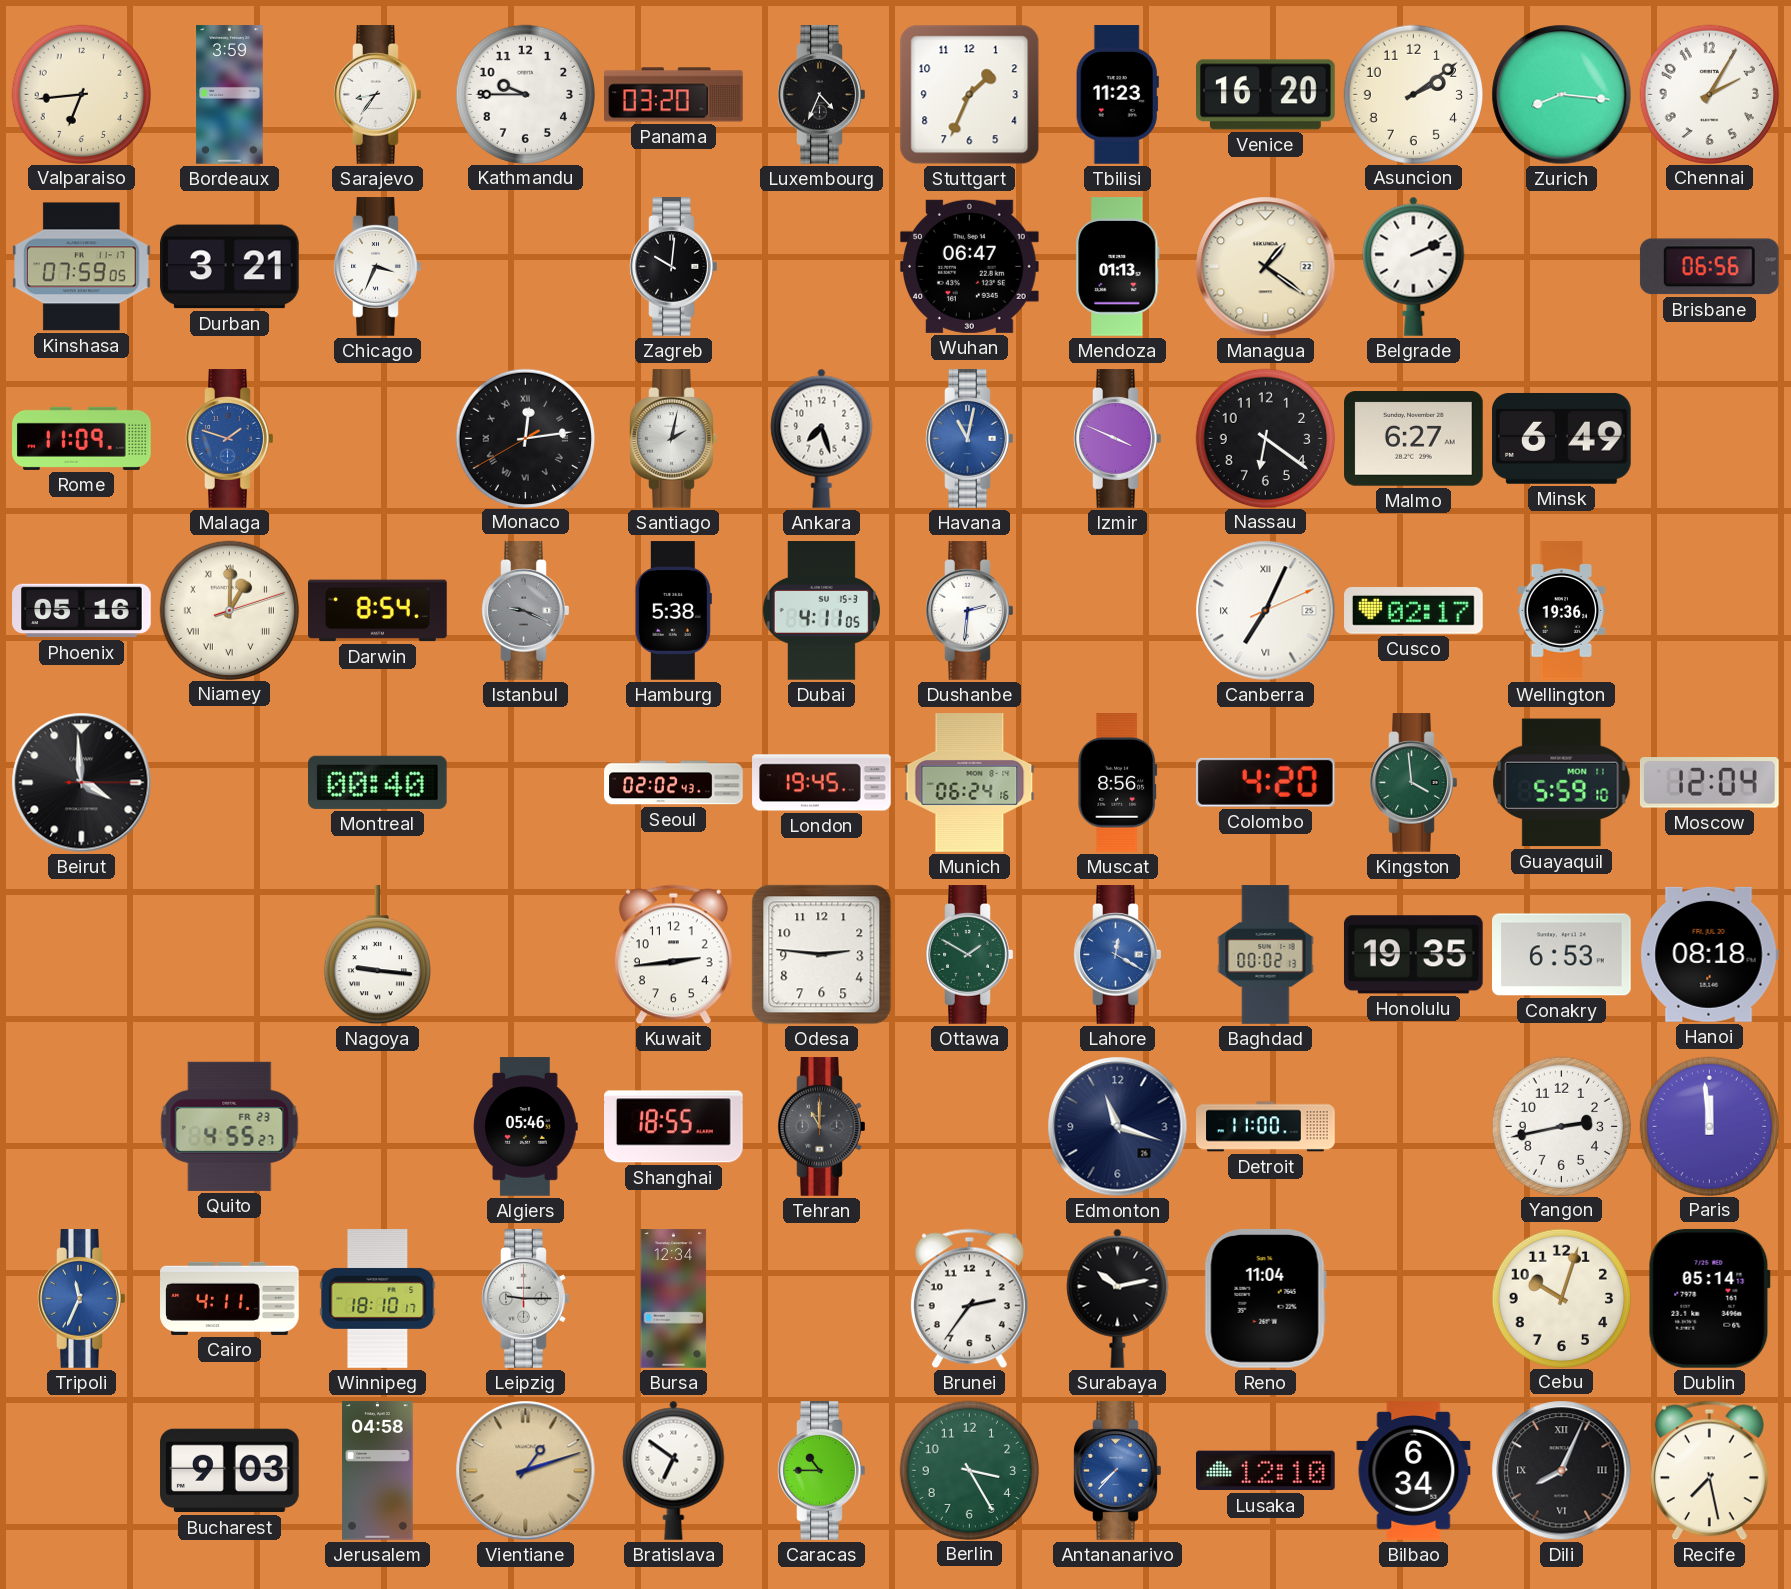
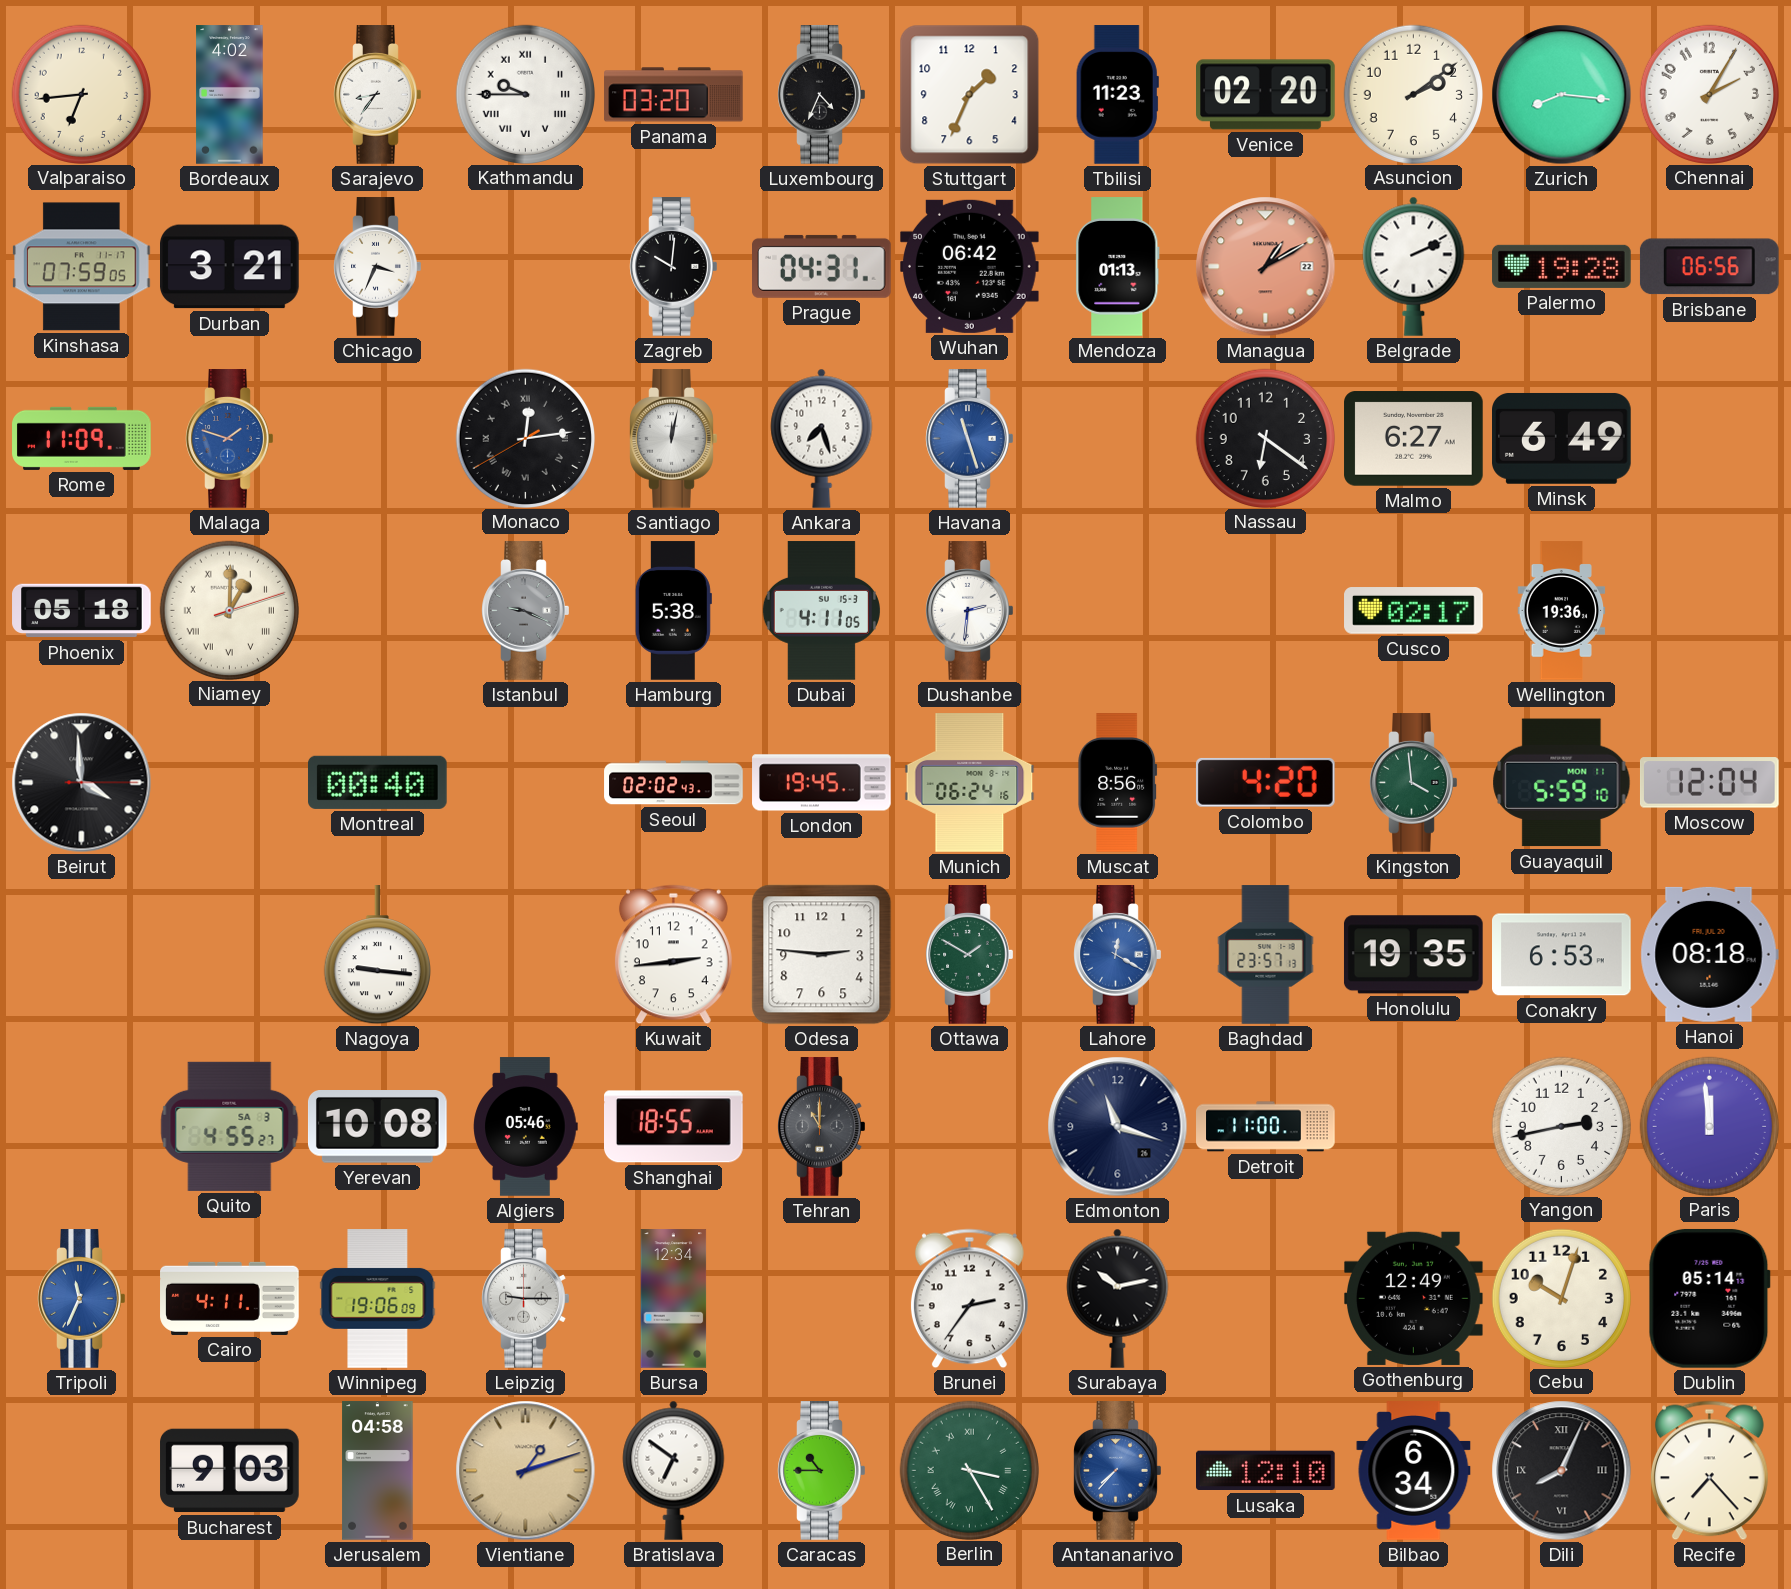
Bordeaux: 3:59 -> 4:02
Kathmandu numerals: Arabic -> Roman
Venice: 16:20 -> 02:20
Prague: none -> 04:31
Wuhan: 06:47 -> 06:42
Managua: 1:21 -> 1:10
Managua dial: cream -> salmon
Palermo: none -> 19:28
Santiago: 2:02 -> 12:02
Havana: 11:02 -> 11:27
Izmir: 3:49 -> none
Phoenix: 05:16 -> 05:18
Darwin: 8:54 -> none
Canberra: 7:04 -> none
Baghdad: 00:02 -> 23:57
Quito date: FR 23 -> SA 3
Yerevan: none -> 10:08
Winnipeg: 18:10 -> 19:06
Reno: 11:04 -> none
Gothenburg: none -> 12:49
Berlin numerals: Arabic -> Roman
Recife: 7:28 -> 7:23
